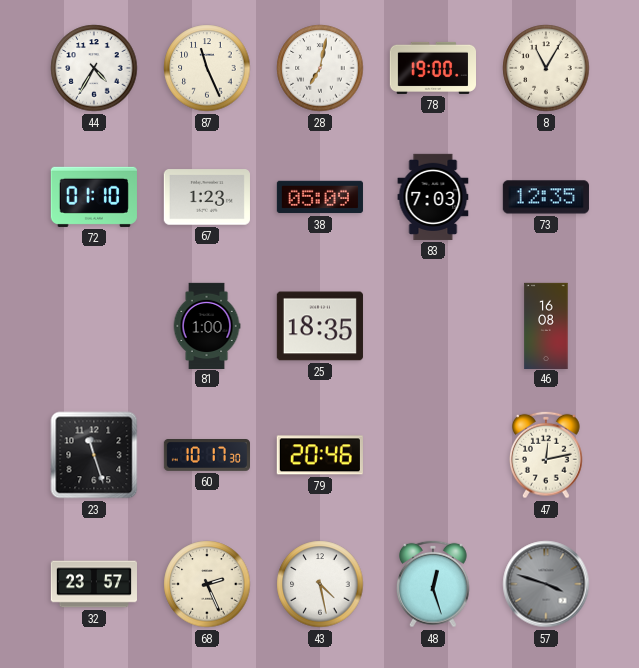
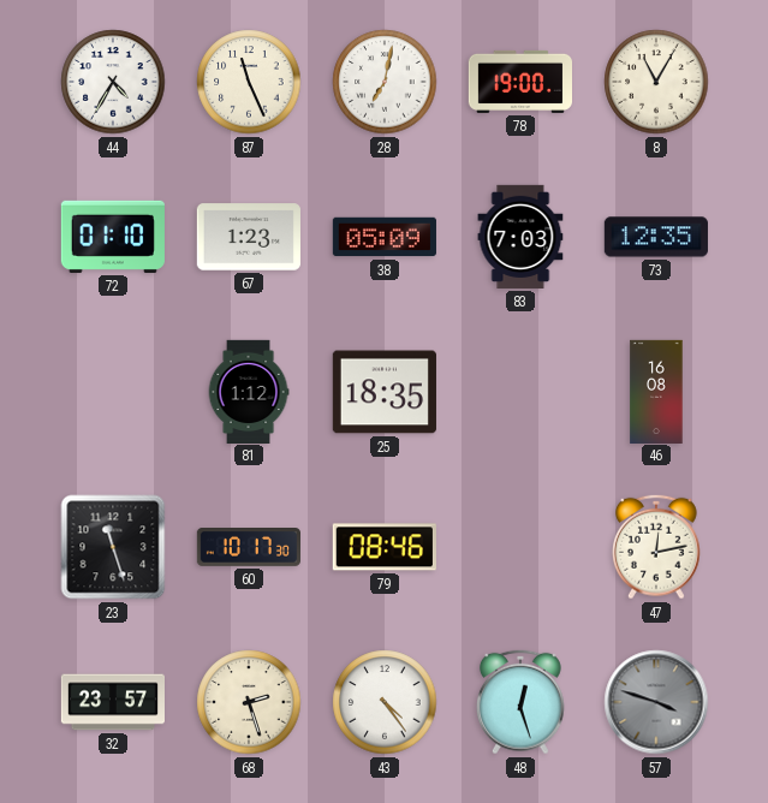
81: 1:00 -> 1:12
79: 20:46 -> 08:46
68: 2:26 -> 2:27
43: 4:28 -> 4:24
